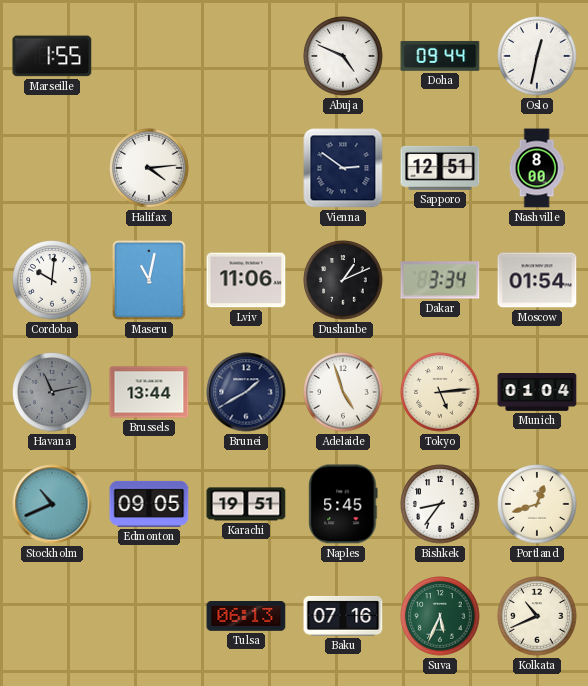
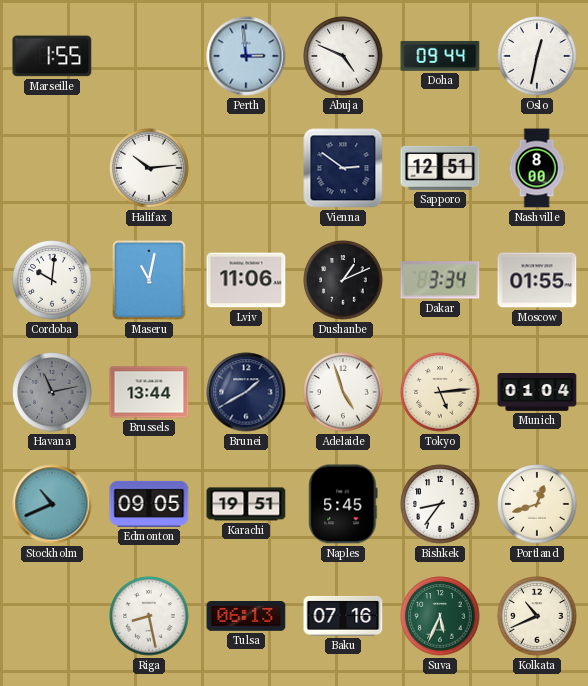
Perth: none -> 2:59
Halifax: 4:14 -> 10:14
Moscow: 01:54 -> 01:55
Riga: none -> 8:28
